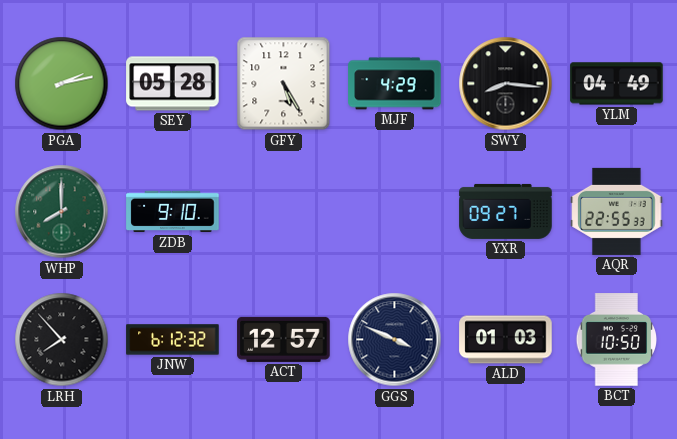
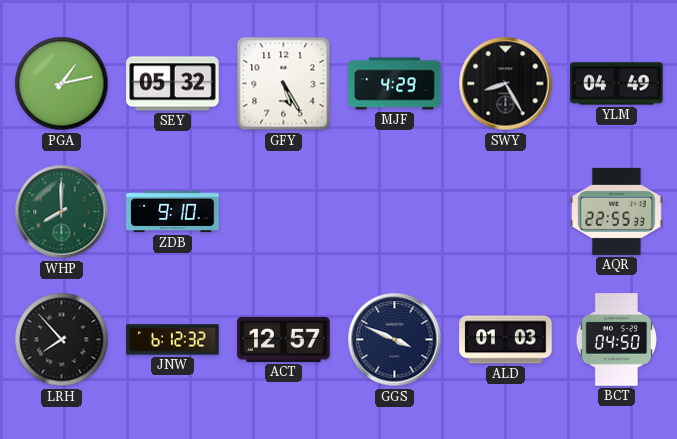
PGA: 2:13 -> 1:13
SEY: 05:28 -> 05:32
SWY: 8:16 -> 8:25
YXR: 09:27 -> none
BCT: 10:50 -> 04:50
